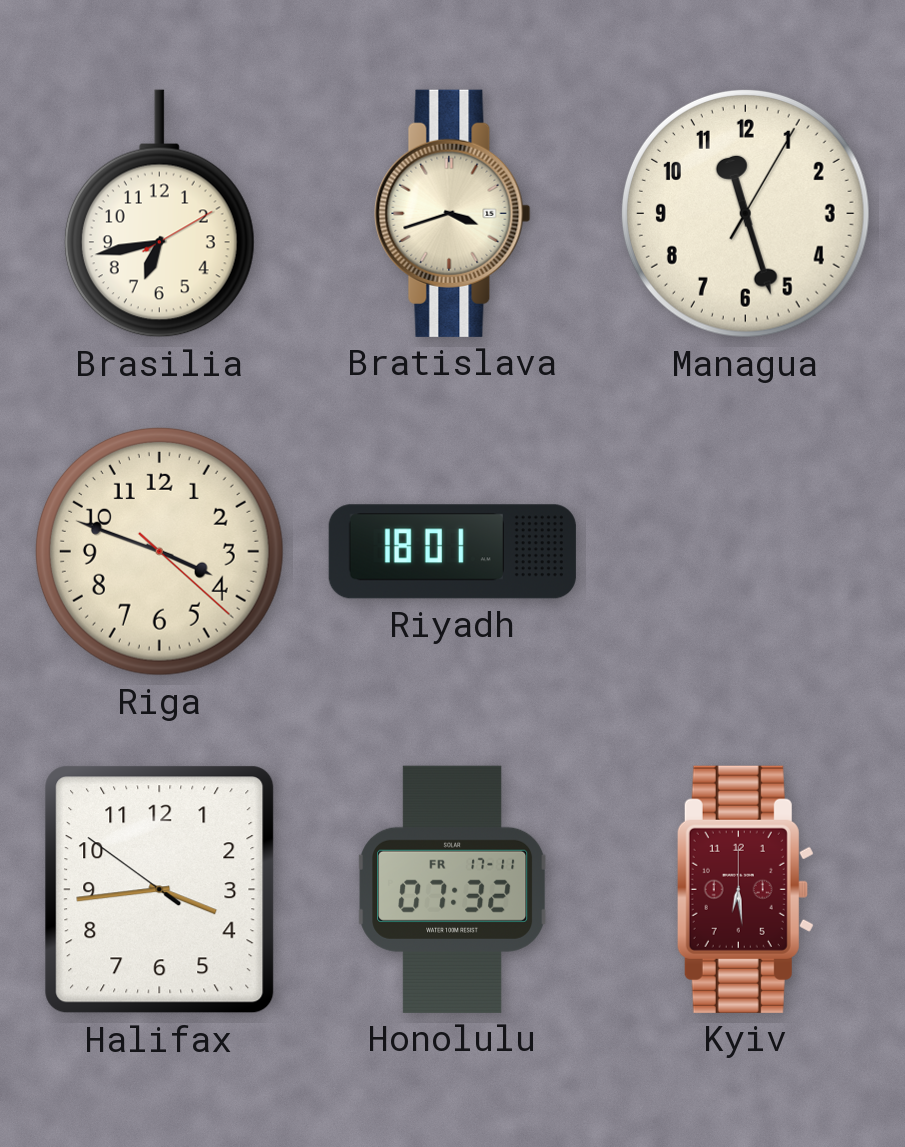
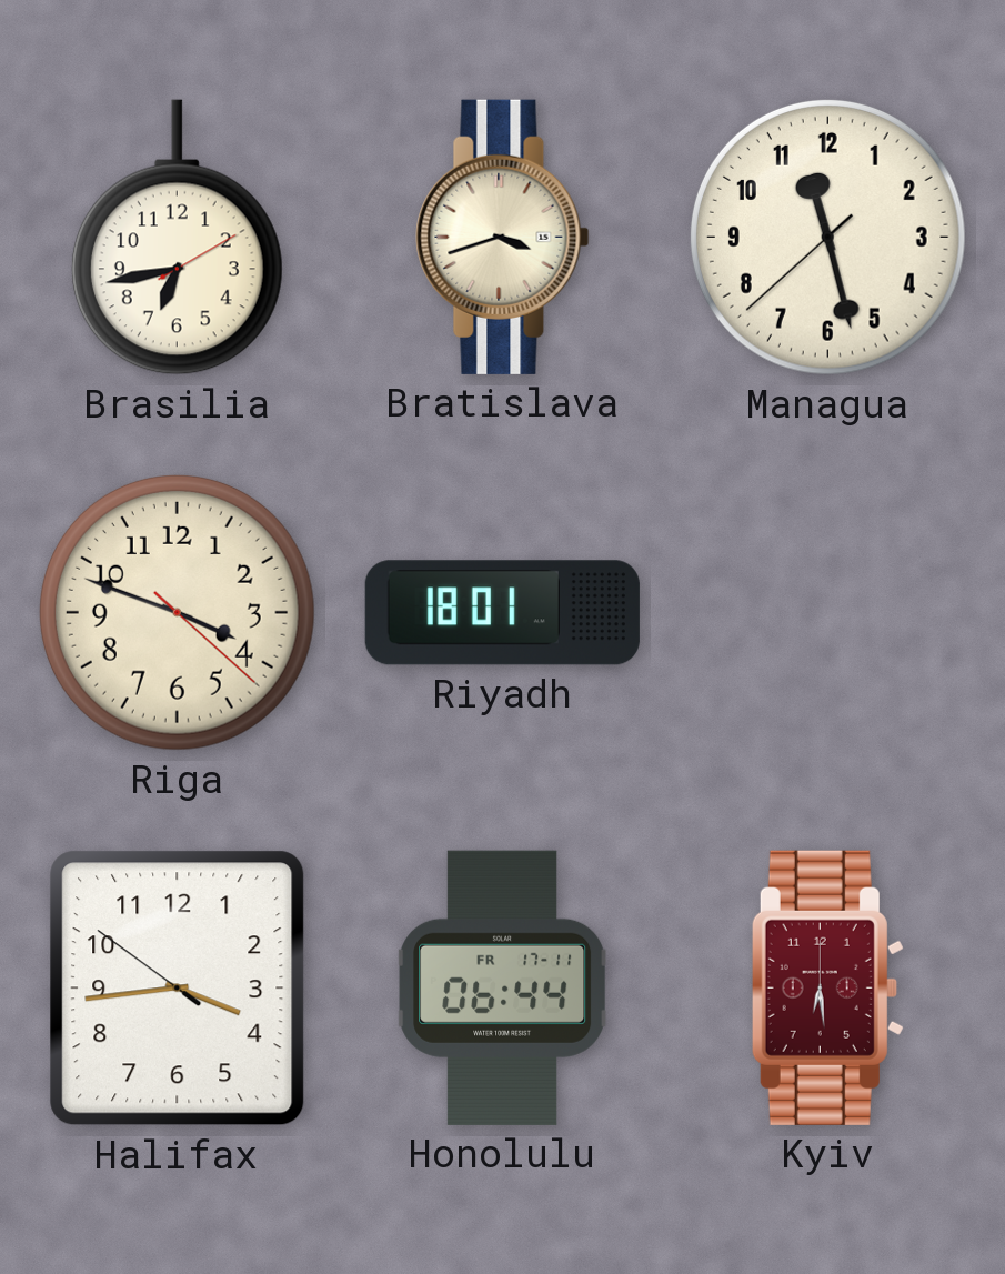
Managua: 11:27:05 -> 11:27:38
Honolulu: 07:32 -> 06:44
